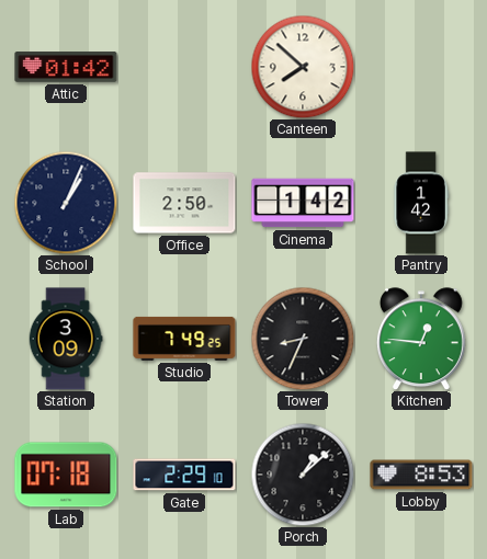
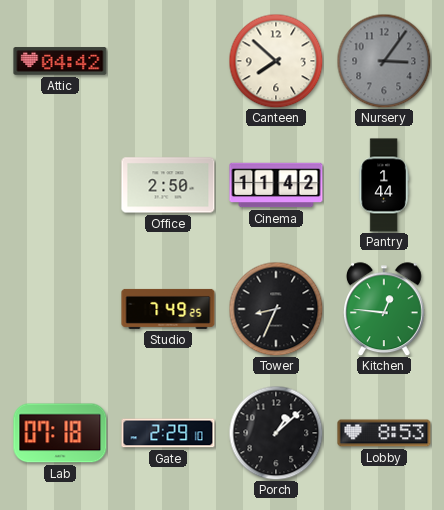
Attic: 01:42 -> 04:42
Nursery: none -> 3:06
School: 1:04 -> none
Cinema: 1:42 -> 11:42
Pantry: 1:42 -> 1:44
Station: 3:09 -> none
